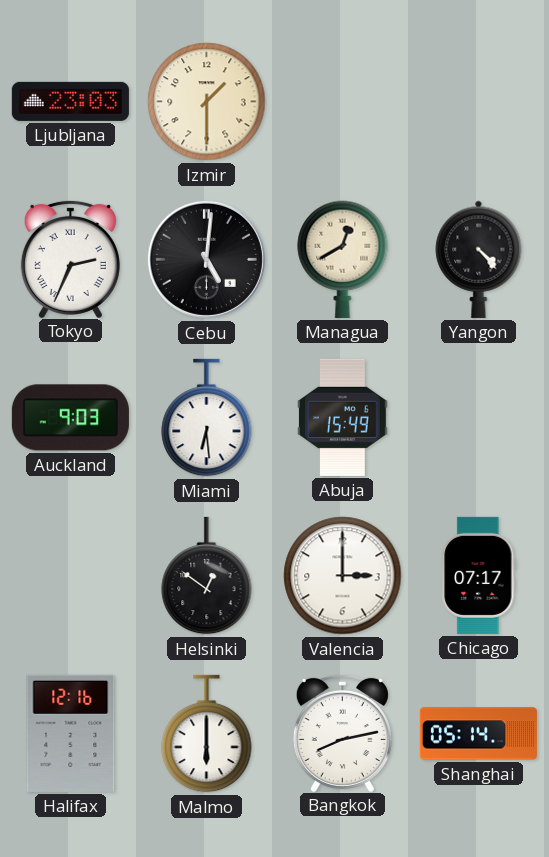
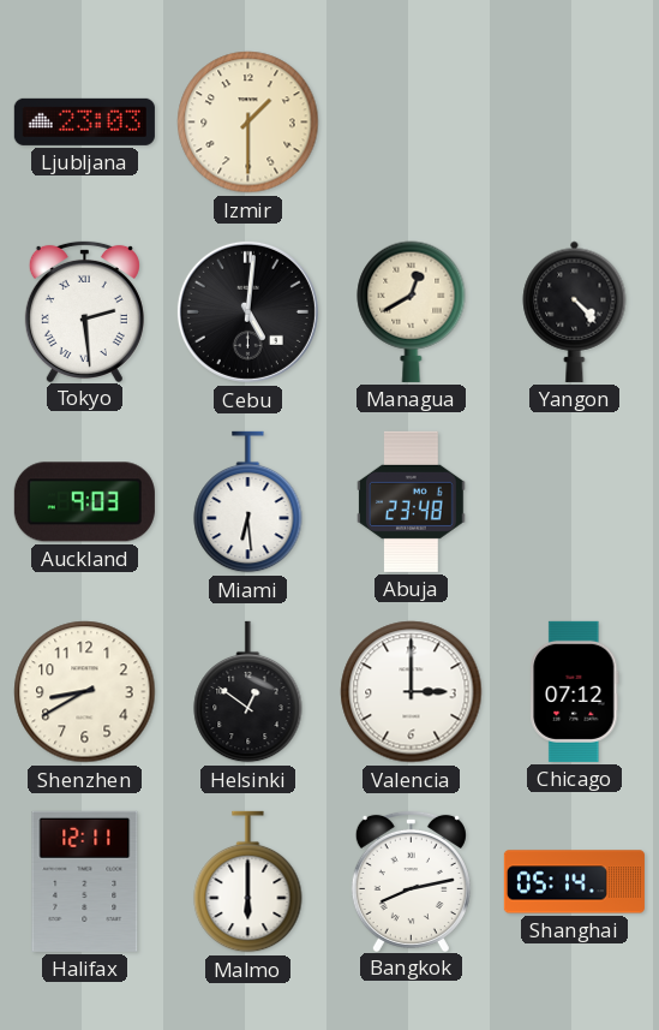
Tokyo: 2:34 -> 2:29
Abuja: 15:49 -> 23:48
Shenzhen: none -> 8:40
Chicago: 07:17 -> 07:12
Halifax: 12:16 -> 12:11
